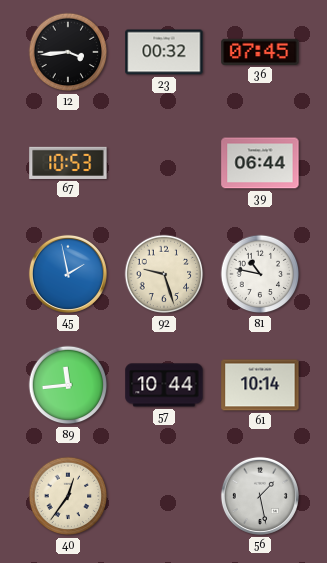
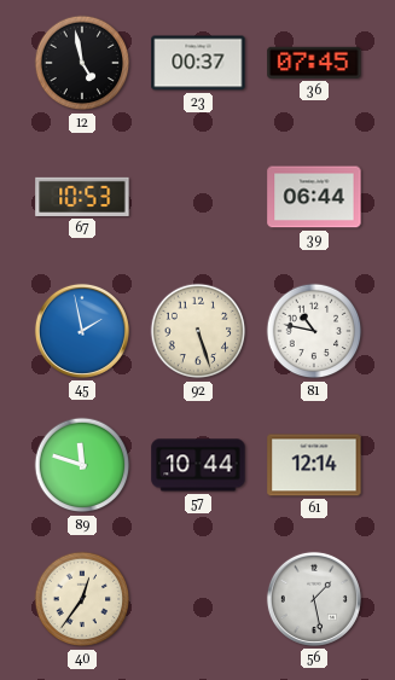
12: 3:44 -> 4:58
23: 00:32 -> 00:37
92: 9:27 -> 5:27
89: 11:44 -> 11:48
61: 10:14 -> 12:14
